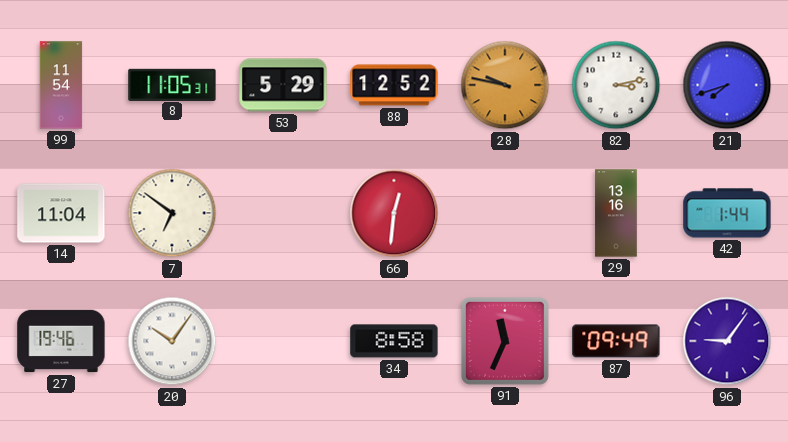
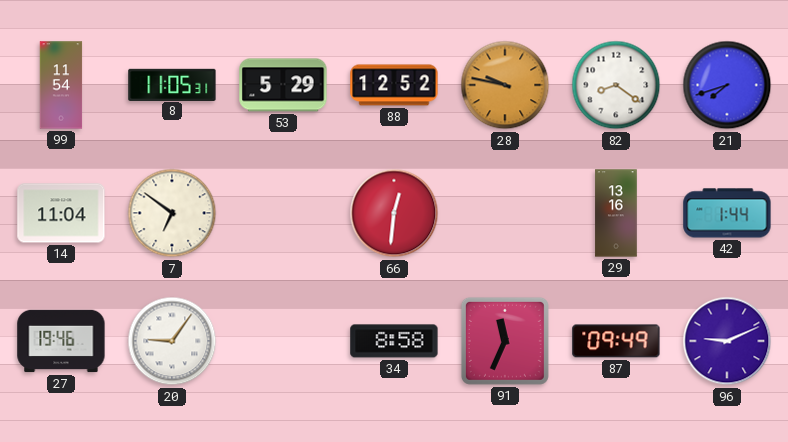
82: 3:13 -> 8:21
20: 10:06 -> 9:06
96: 9:06 -> 9:11
